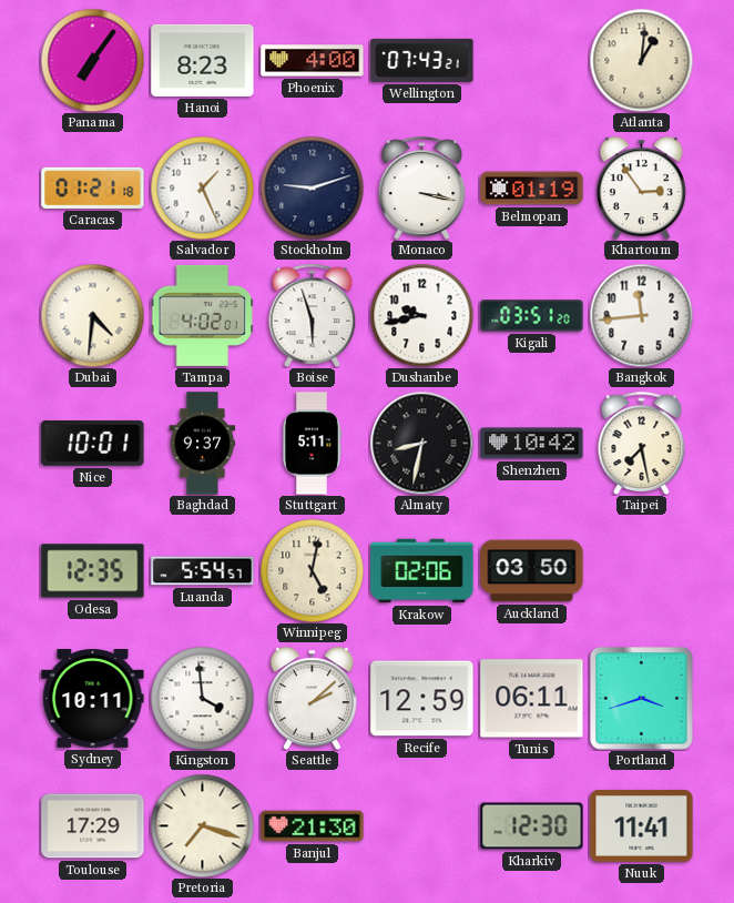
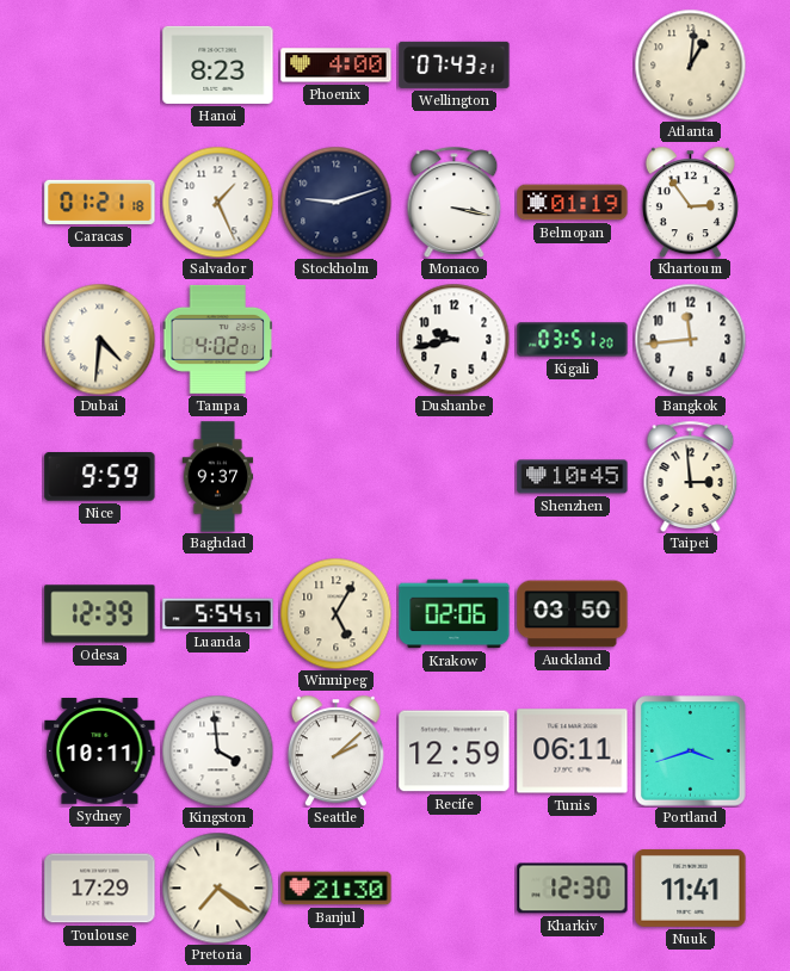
Panama: 7:06 -> none
Boise: 5:57 -> none
Nice: 10:01 -> 9:59
Stuttgart: 5:11 -> none
Almaty: 8:32 -> none
Shenzhen: 10:42 -> 10:45
Taipei: 7:28 -> 2:59
Odesa: 12:35 -> 12:39
Winnipeg: 5:02 -> 5:05
Pretoria: 7:18 -> 7:21
